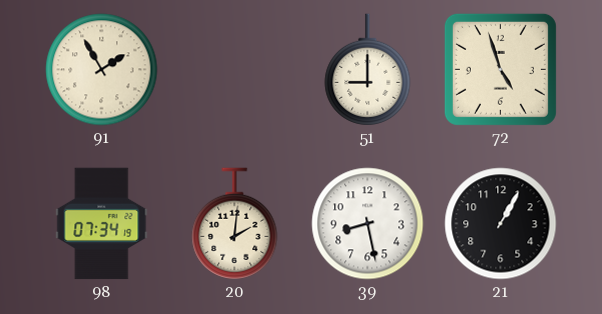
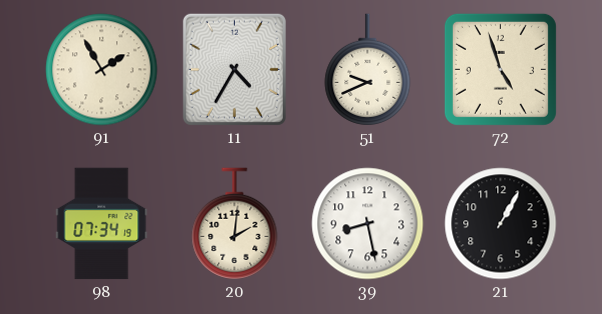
11: none -> 4:35
51: 9:00 -> 9:41
